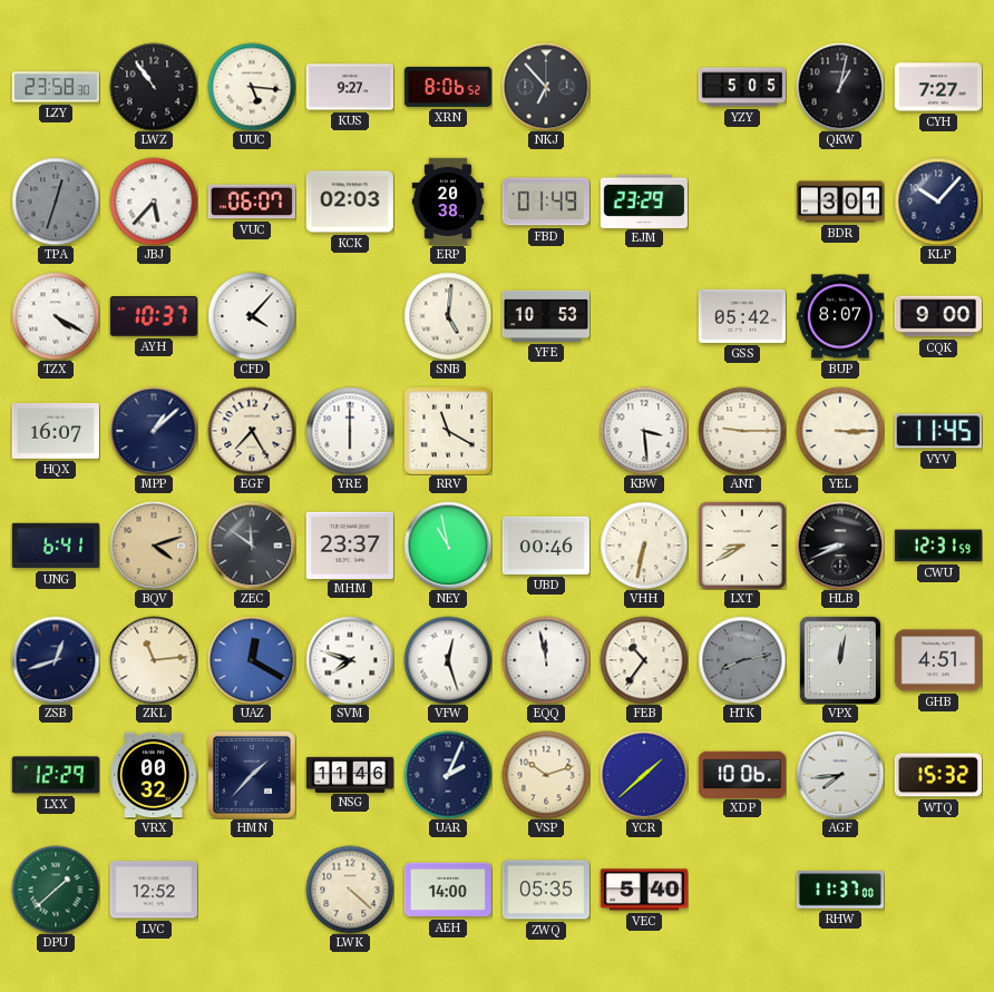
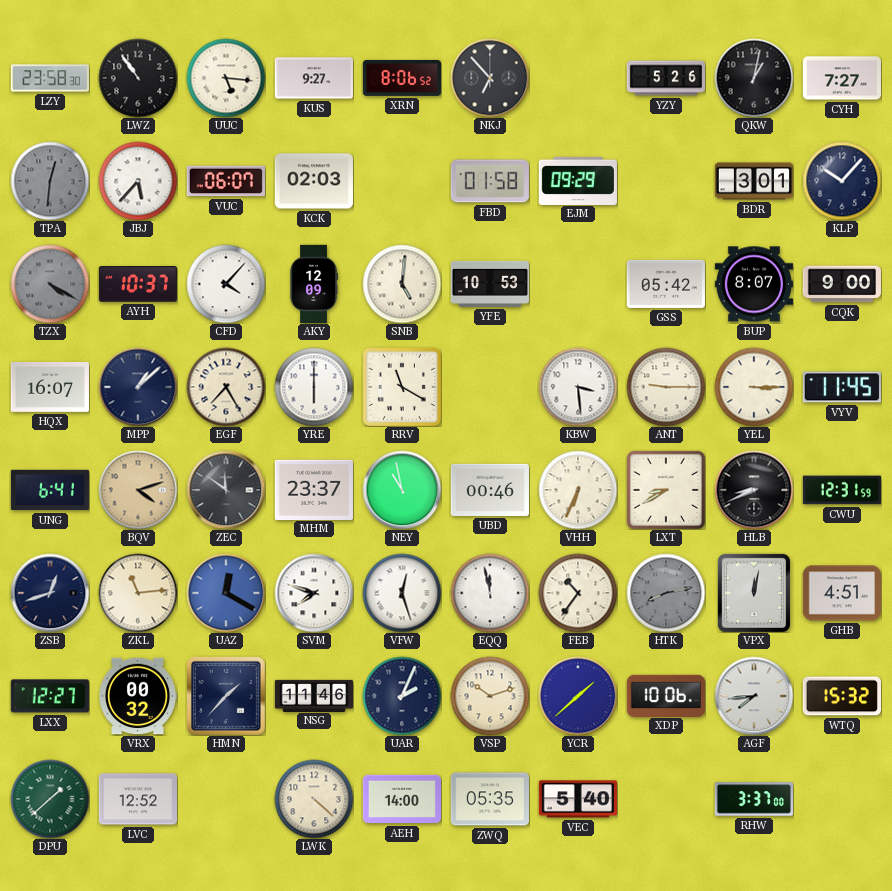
YZY: 5:05 -> 5:26
TPA: 12:33 -> 12:31
ERP: 20:38 -> none
FBD: 01:49 -> 01:58
EJM: 23:29 -> 09:29
TZX dial: white -> grey
AKY: none -> 12:09
VHH: 6:32 -> 6:34
LXX: 12:29 -> 12:27
RHW: 11:37 -> 3:37
